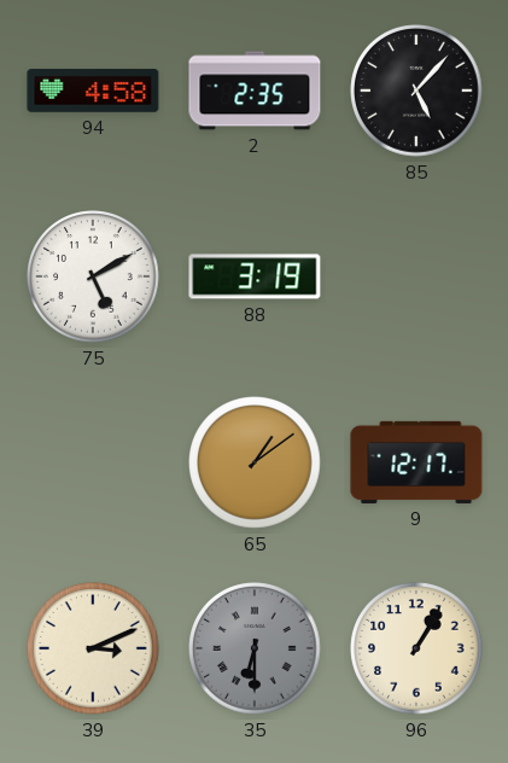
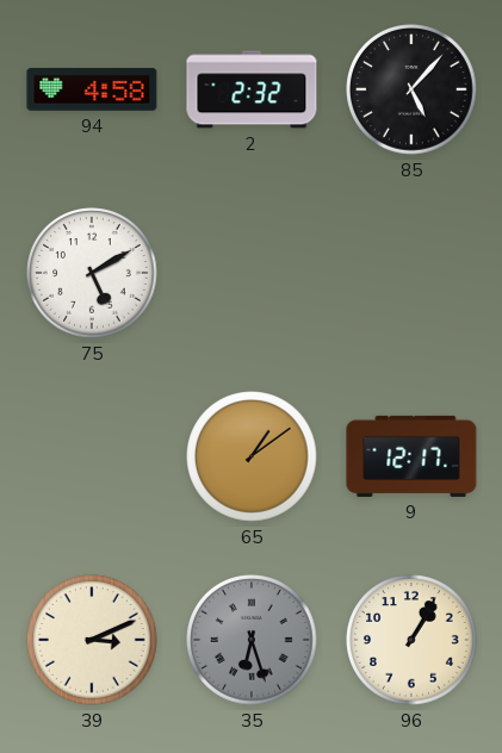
2: 2:35 -> 2:32
88: 3:19 -> none
35: 6:30 -> 6:27
